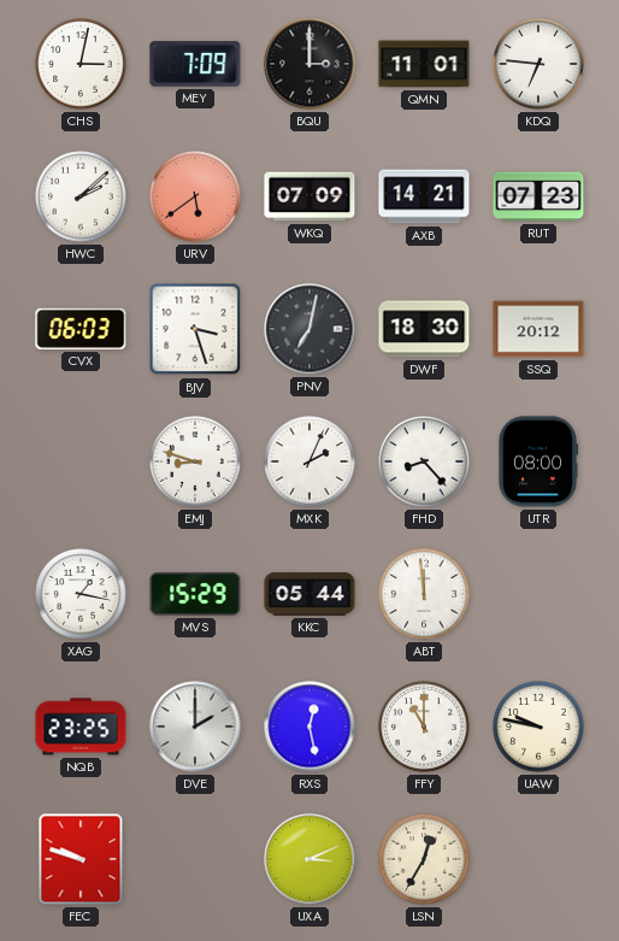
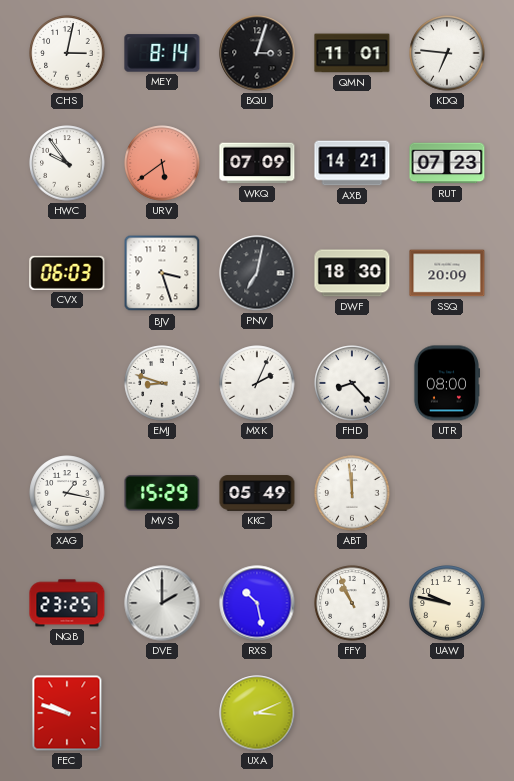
MEY: 7:09 -> 8:14
BQU: 3:00 -> 3:03
HWC: 2:08 -> 9:54
SSQ: 20:12 -> 20:09
KKC: 05:44 -> 05:49
RXS: 12:28 -> 10:28
FFY: 11:00 -> 10:56
LSN: 12:35 -> none
